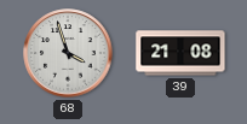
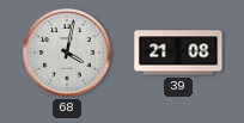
68: 3:57 -> 4:02
